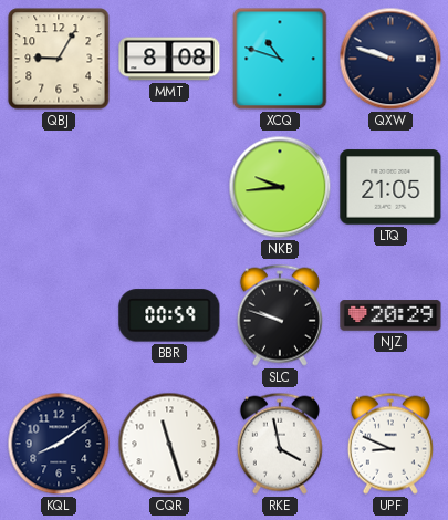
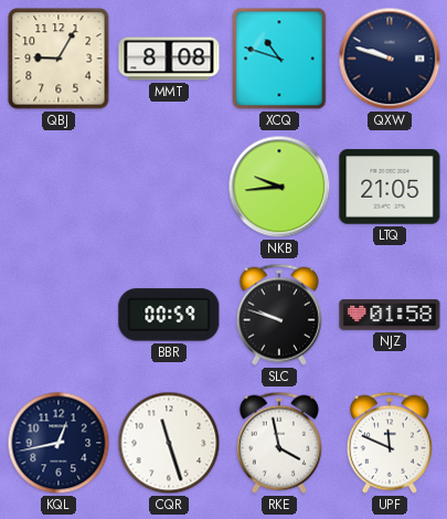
NJZ: 20:29 -> 01:58
KQL: 8:09 -> 12:43
UPF: 8:49 -> 11:49
